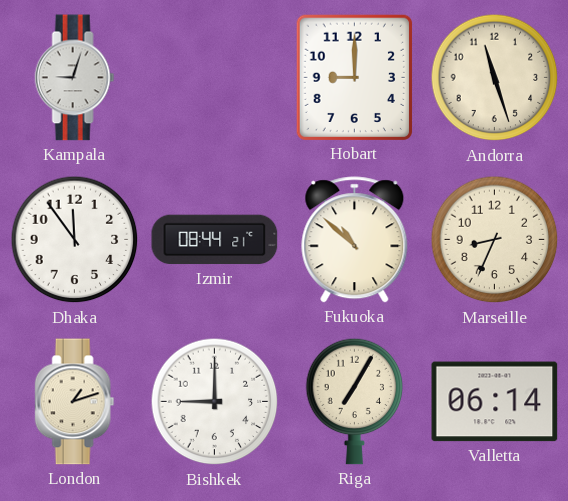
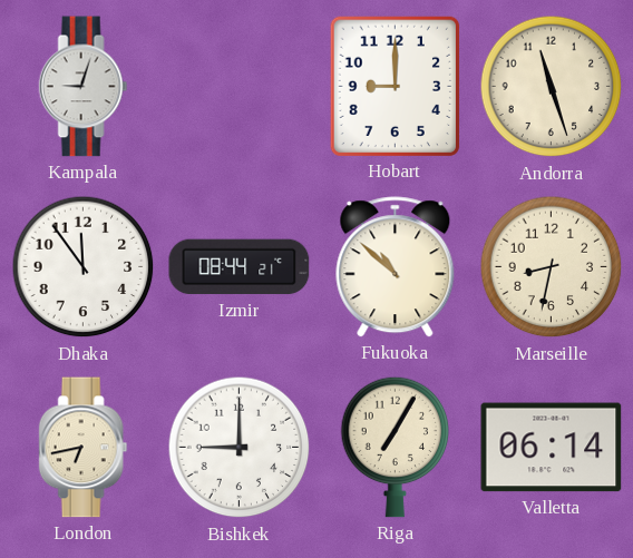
Marseille: 8:34 -> 8:32
London: 1:12 -> 6:43
